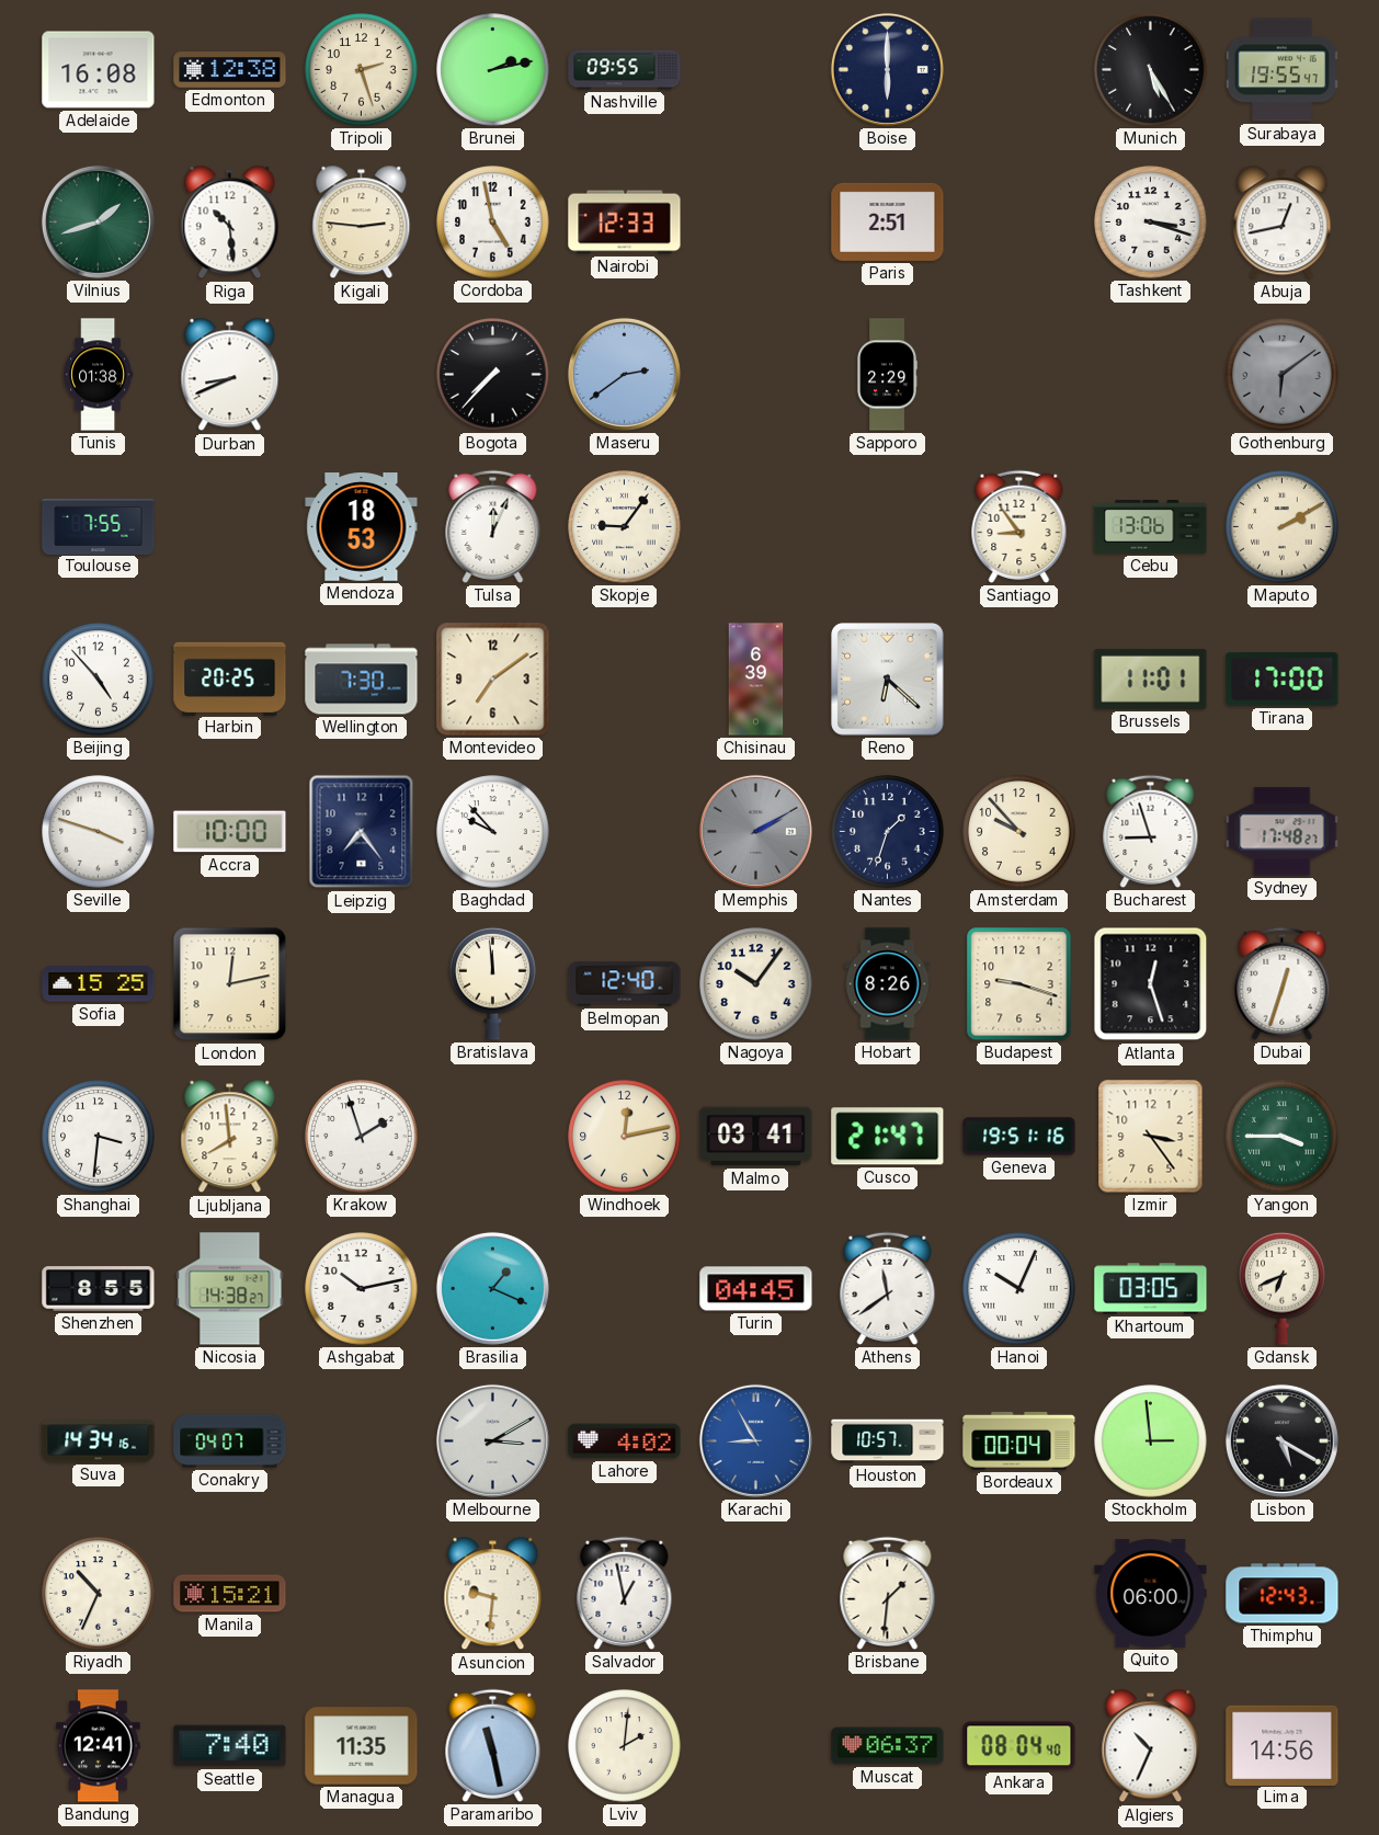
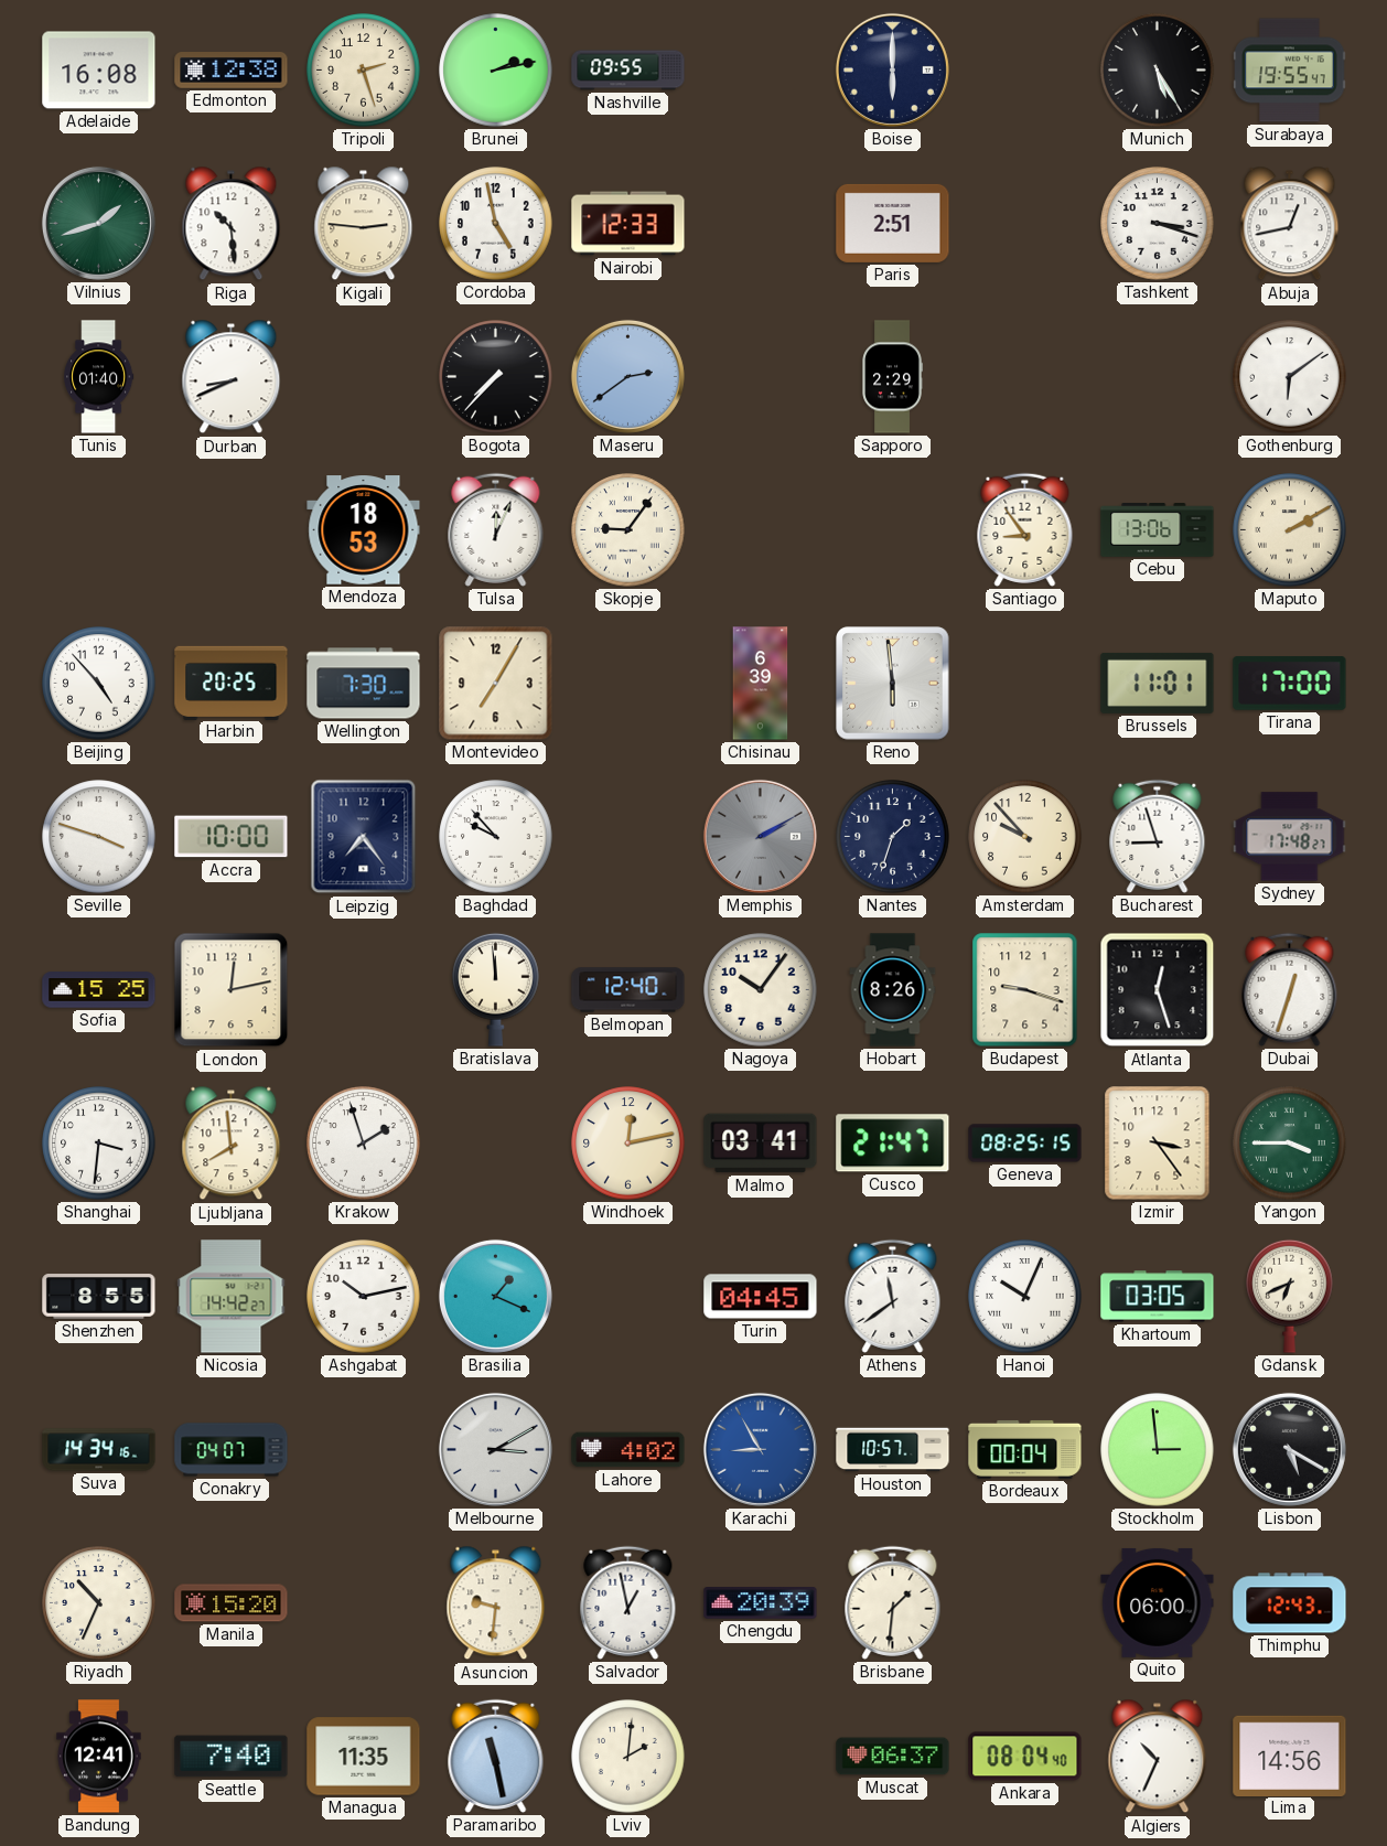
Tunis: 01:38 -> 01:40
Gothenburg dial: grey -> white
Toulouse: 7:55 -> none
Montevideo: 7:09 -> 7:05
Reno: 6:22 -> 5:59
Geneva: 19:51 -> 08:25
Nicosia: 14:38 -> 14:42
Manila: 15:21 -> 15:20
Chengdu: none -> 20:39
